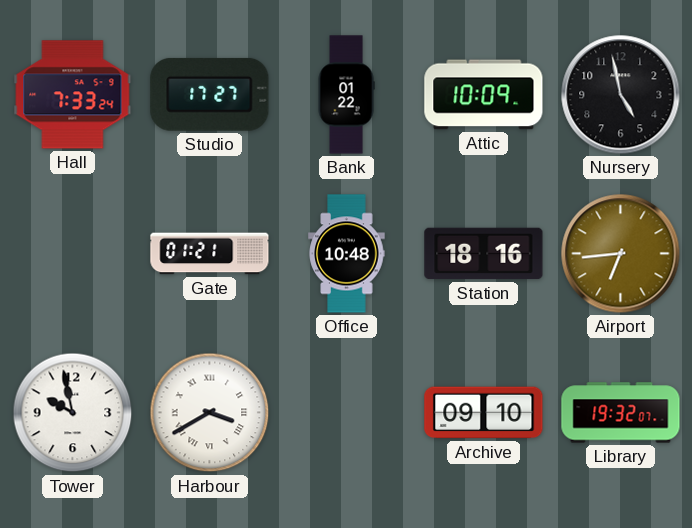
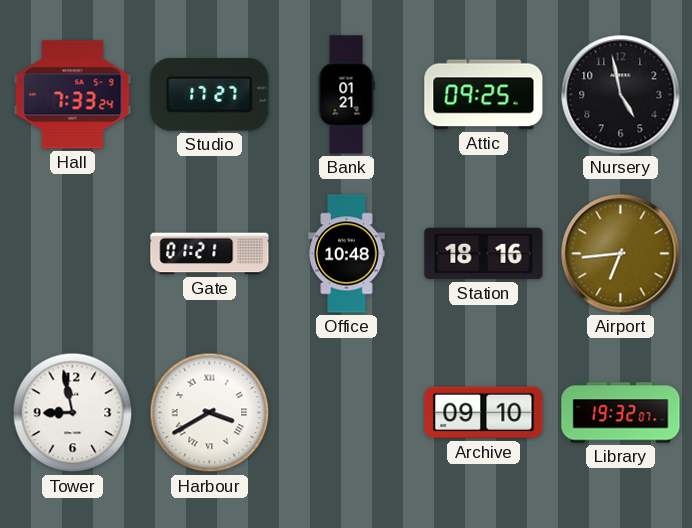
Bank: 01:22 -> 01:21
Attic: 10:09 -> 09:25
Tower: 9:58 -> 8:58
